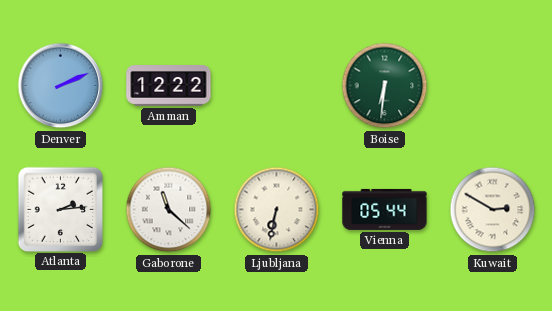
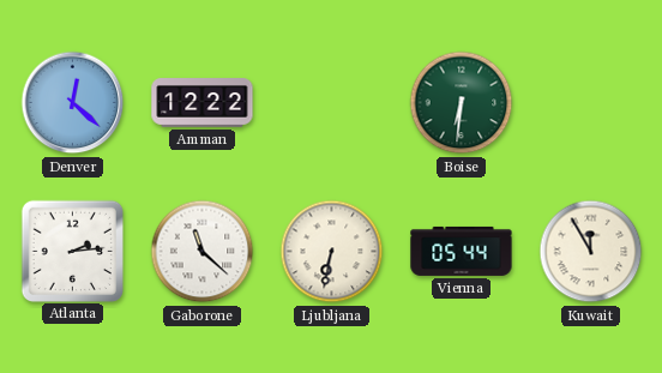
Denver: 2:11 -> 12:22
Kuwait: 2:50 -> 11:55
